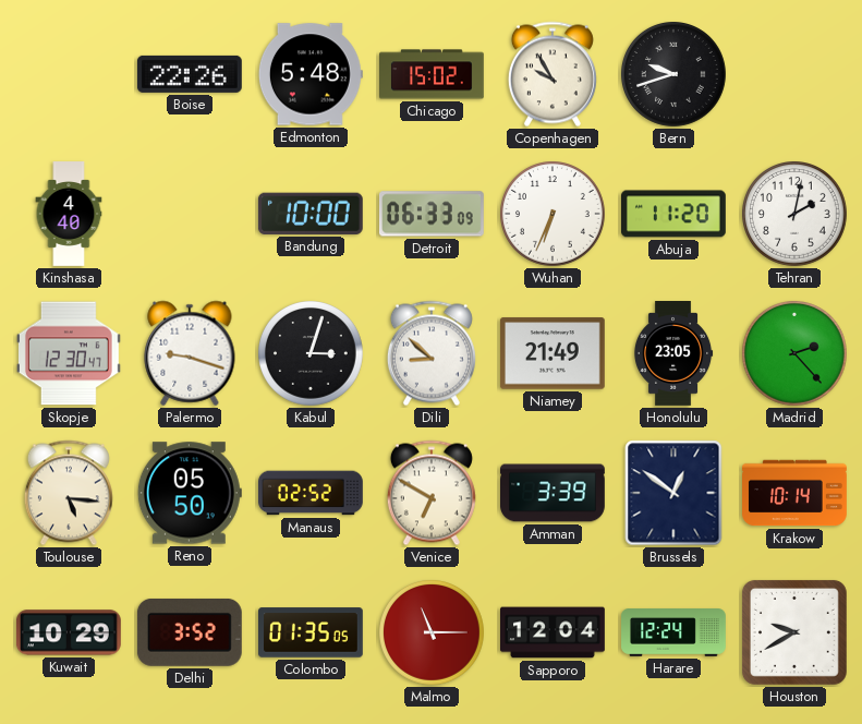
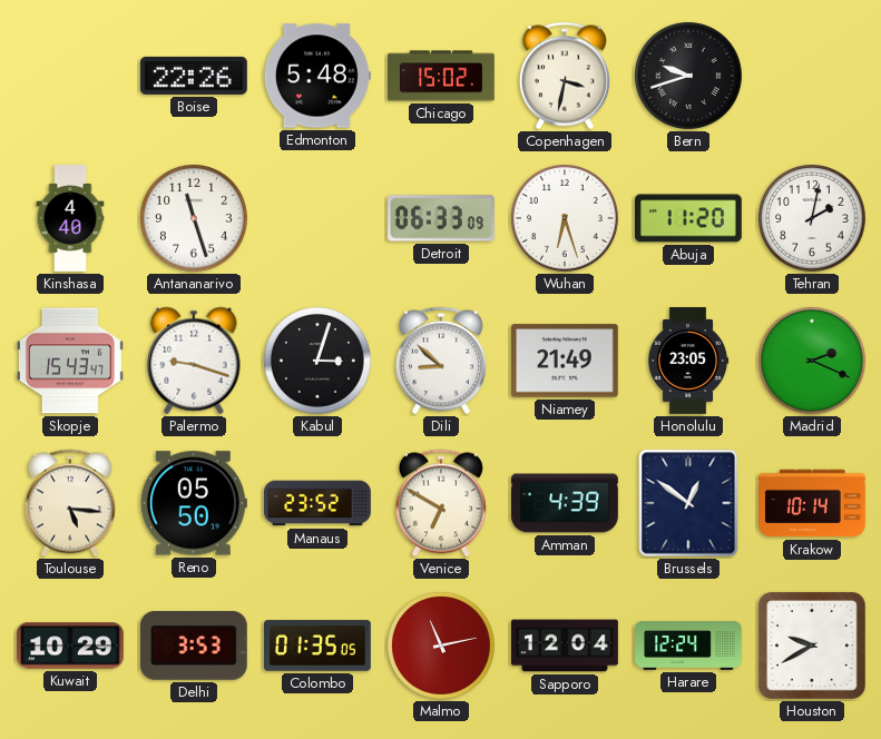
Copenhagen: 9:55 -> 3:32
Antananarivo: none -> 11:27
Bandung: 10:00 -> none
Wuhan: 6:34 -> 6:27
Skopje: 12:30 -> 15:43
Madrid: 2:23 -> 2:19
Manaus: 02:52 -> 23:52
Amman: 3:39 -> 4:39
Delhi: 3:52 -> 3:53
Malmo: 11:15 -> 11:13
